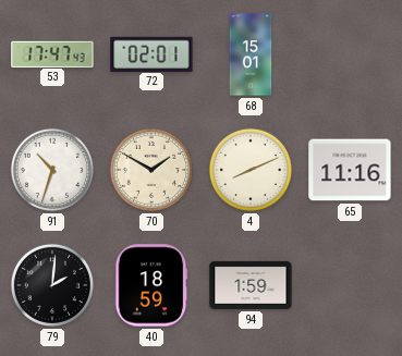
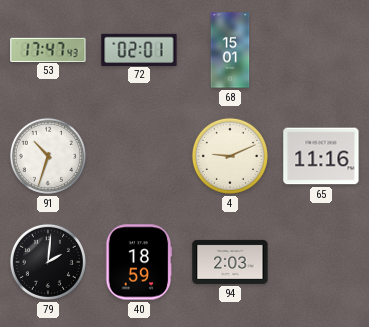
70: 1:50 -> none
4: 8:11 -> 9:11
94: 1:59 -> 2:03
